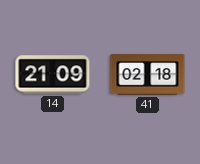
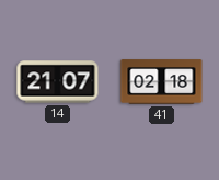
14: 21:09 -> 21:07
